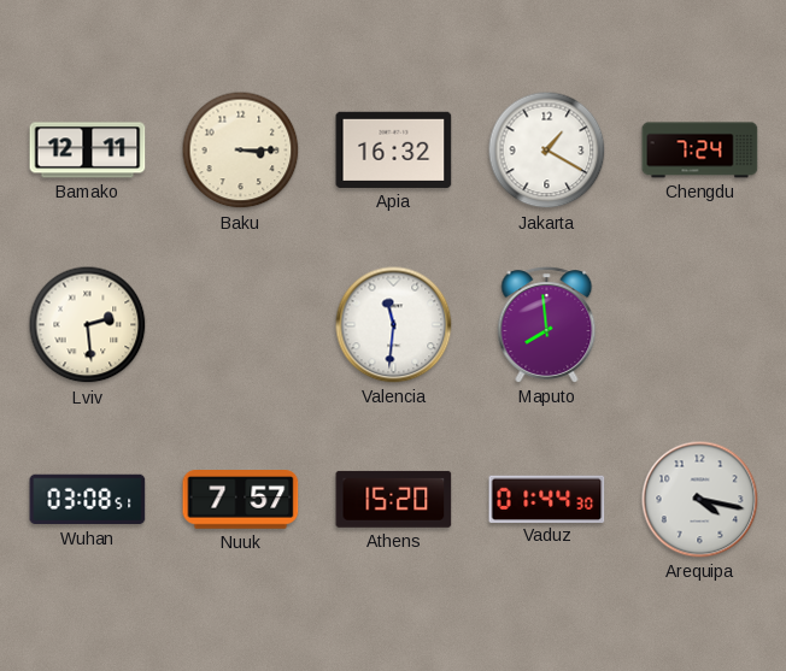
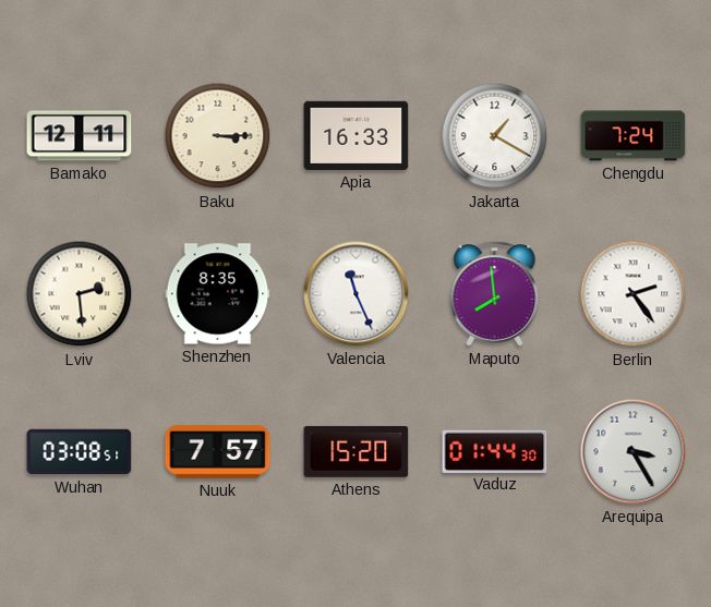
Apia: 16:32 -> 16:33
Shenzhen: none -> 8:35
Valencia: 11:31 -> 11:26
Berlin: none -> 2:24
Arequipa: 4:17 -> 3:25
